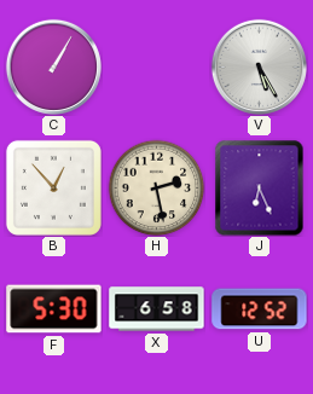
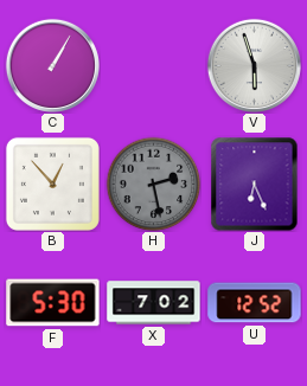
V: 5:25 -> 5:57
H dial: cream -> grey
X: 6:58 -> 7:02
